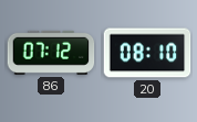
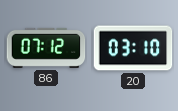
20: 08:10 -> 03:10
